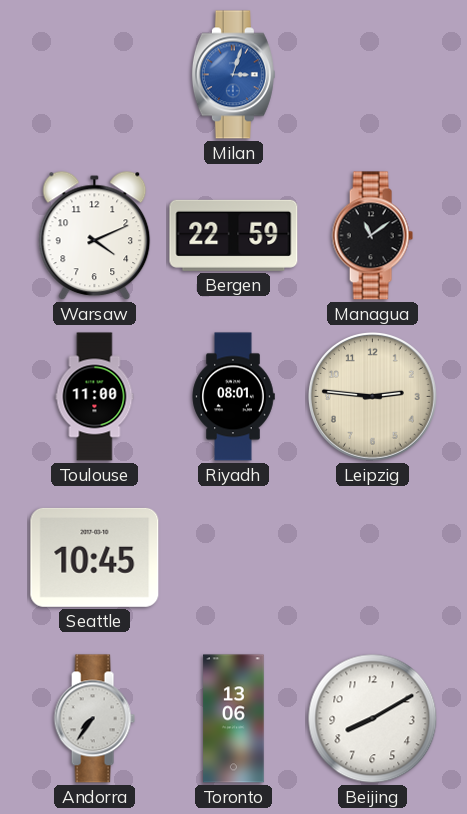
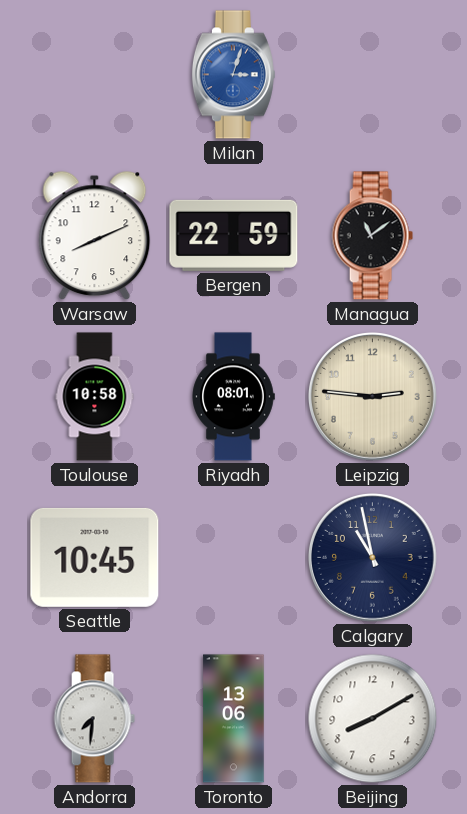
Warsaw: 4:11 -> 8:11
Toulouse: 11:00 -> 10:58
Calgary: none -> 10:58
Andorra: 7:36 -> 7:31
